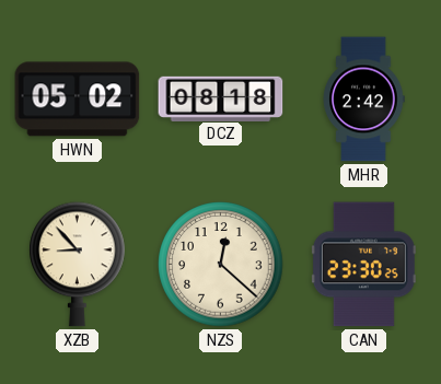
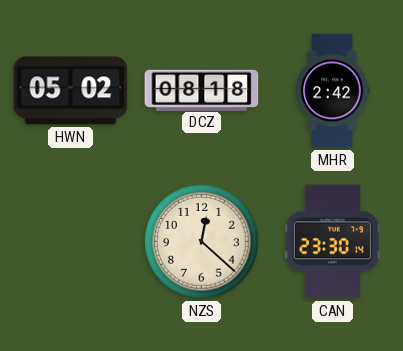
XZB: 8:53 -> none
CAN: 23:30:25 -> 23:30:14
